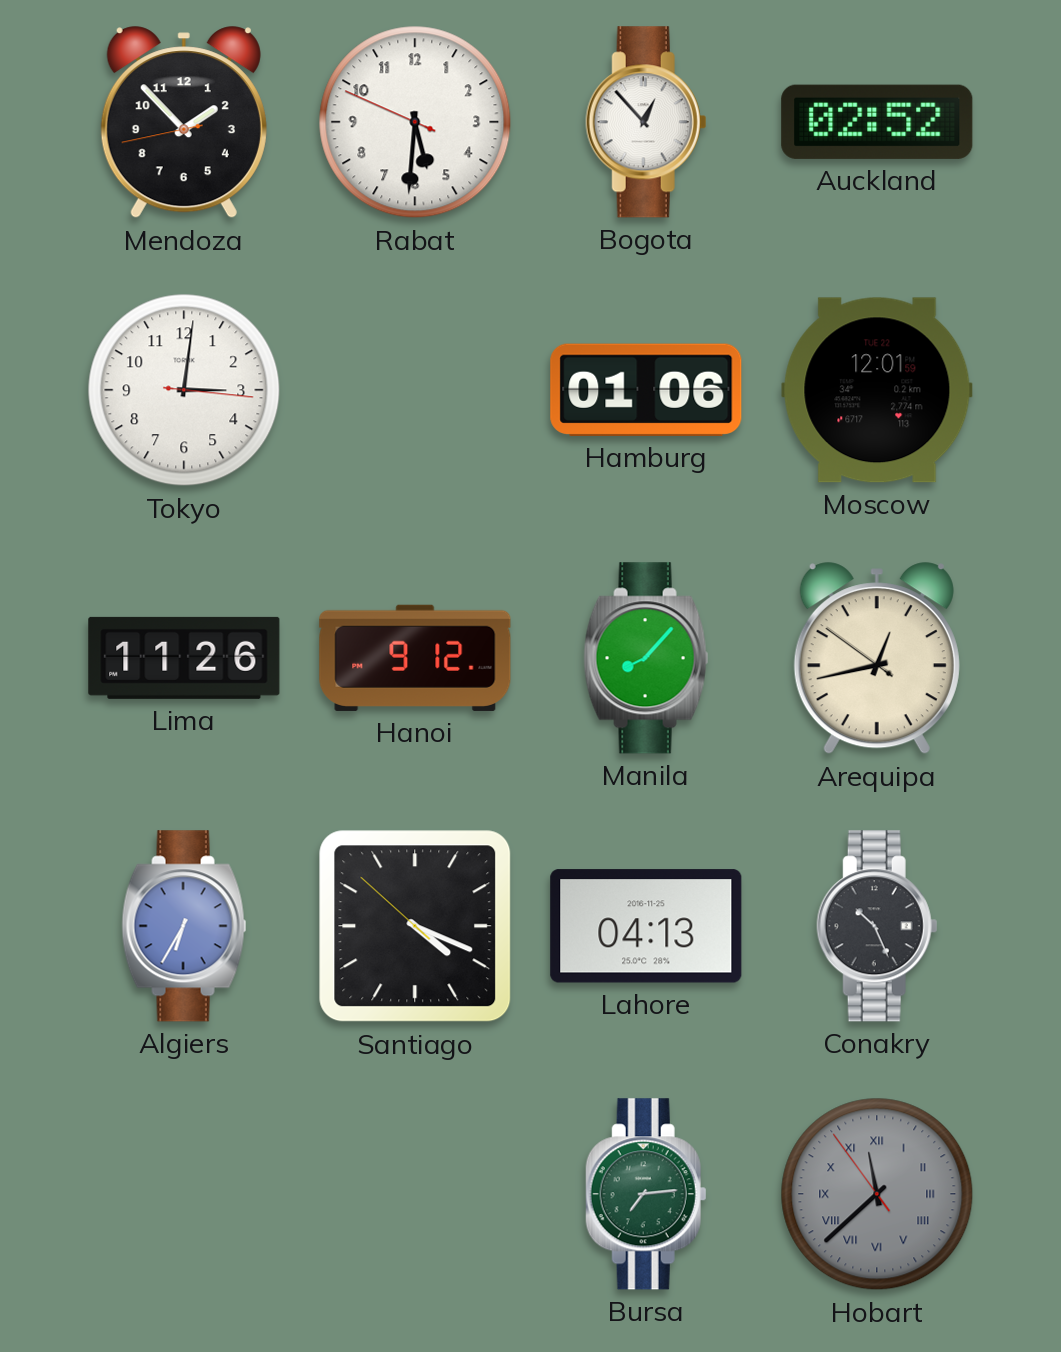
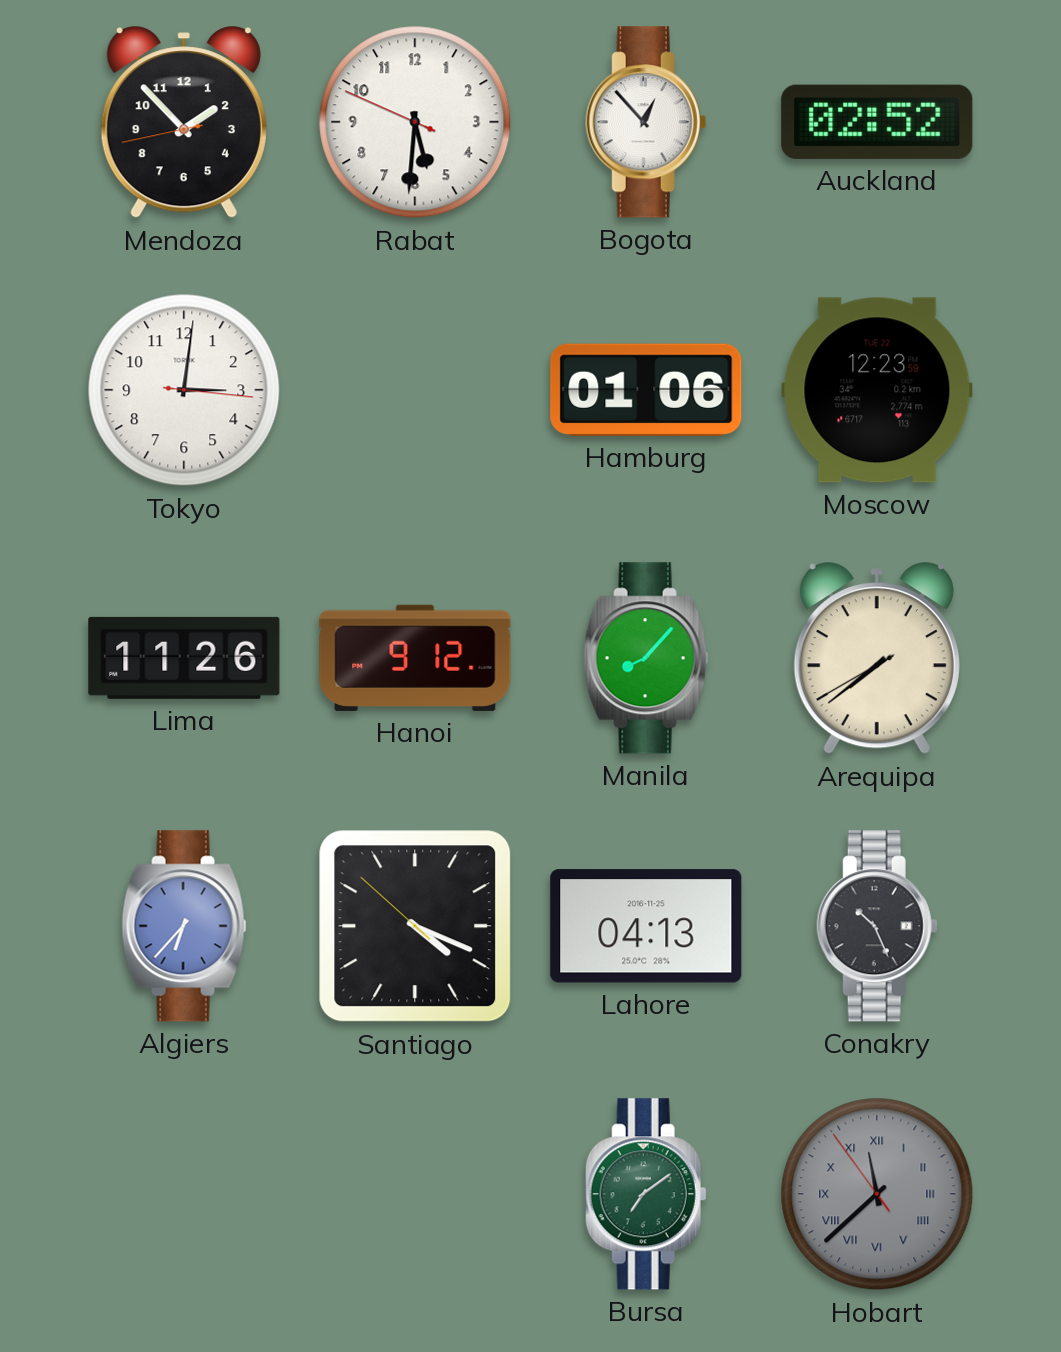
Moscow: 12:01 -> 12:23
Arequipa: 12:42 -> 7:38
Algiers: 6:35 -> 6:37
Bursa: 7:14 -> 7:09
